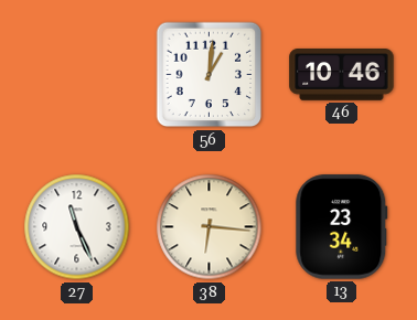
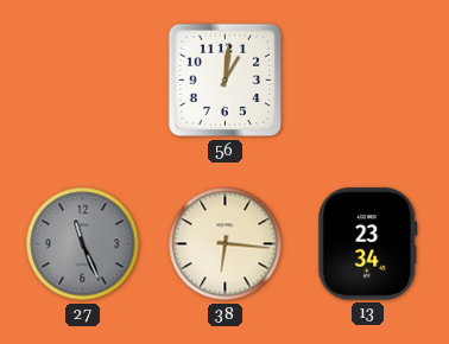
46: 10:46 -> none
27 dial: white -> grey
